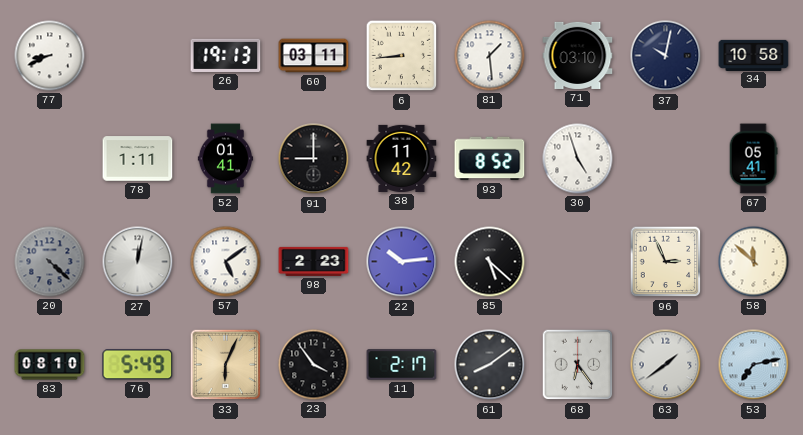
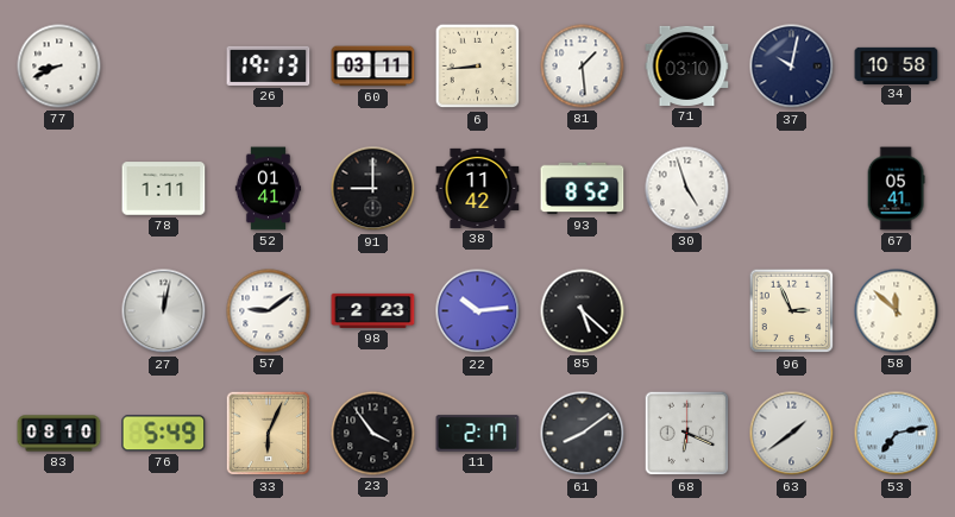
20: 4:22 -> none
57: 5:09 -> 9:09
68: 6:24 -> 6:19
